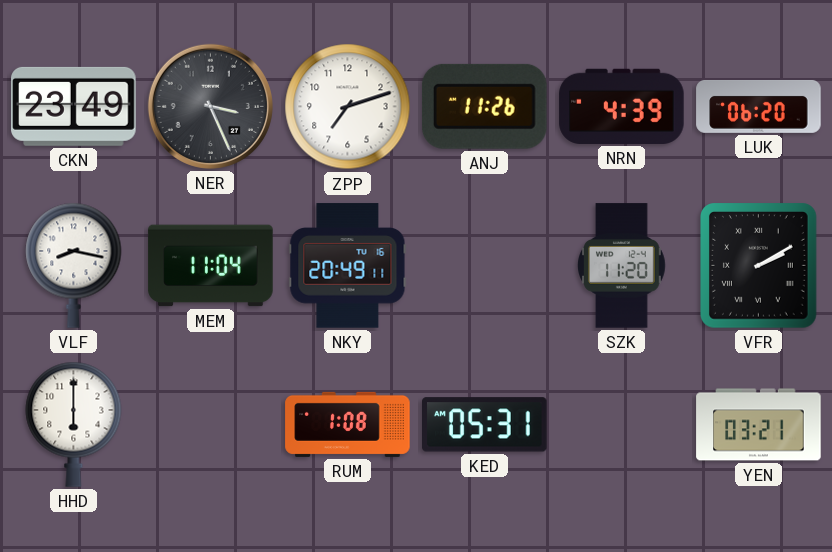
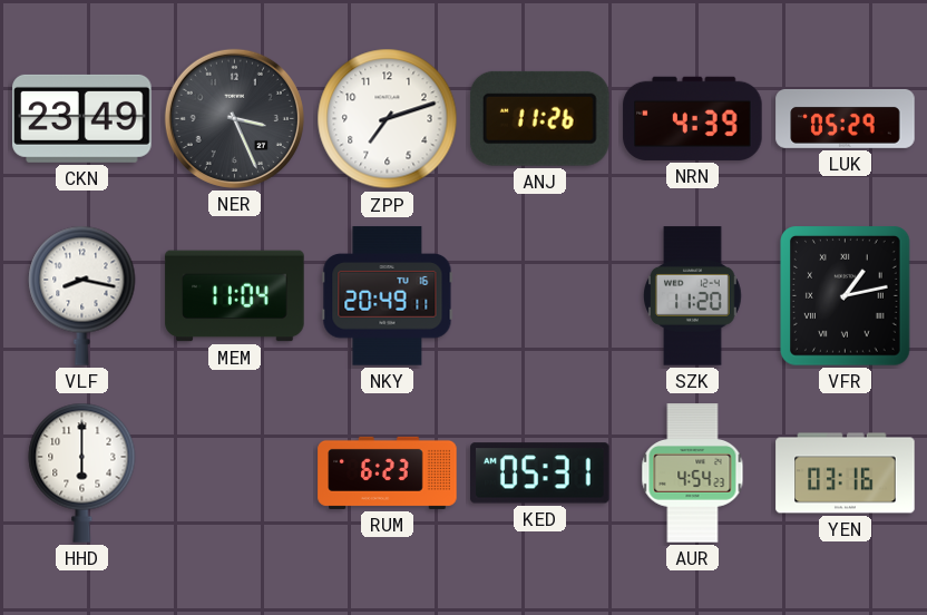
LUK: 06:20 -> 05:29
VFR: 2:10 -> 1:13
RUM: 1:08 -> 6:23
AUR: none -> 4:54
YEN: 03:21 -> 03:16
